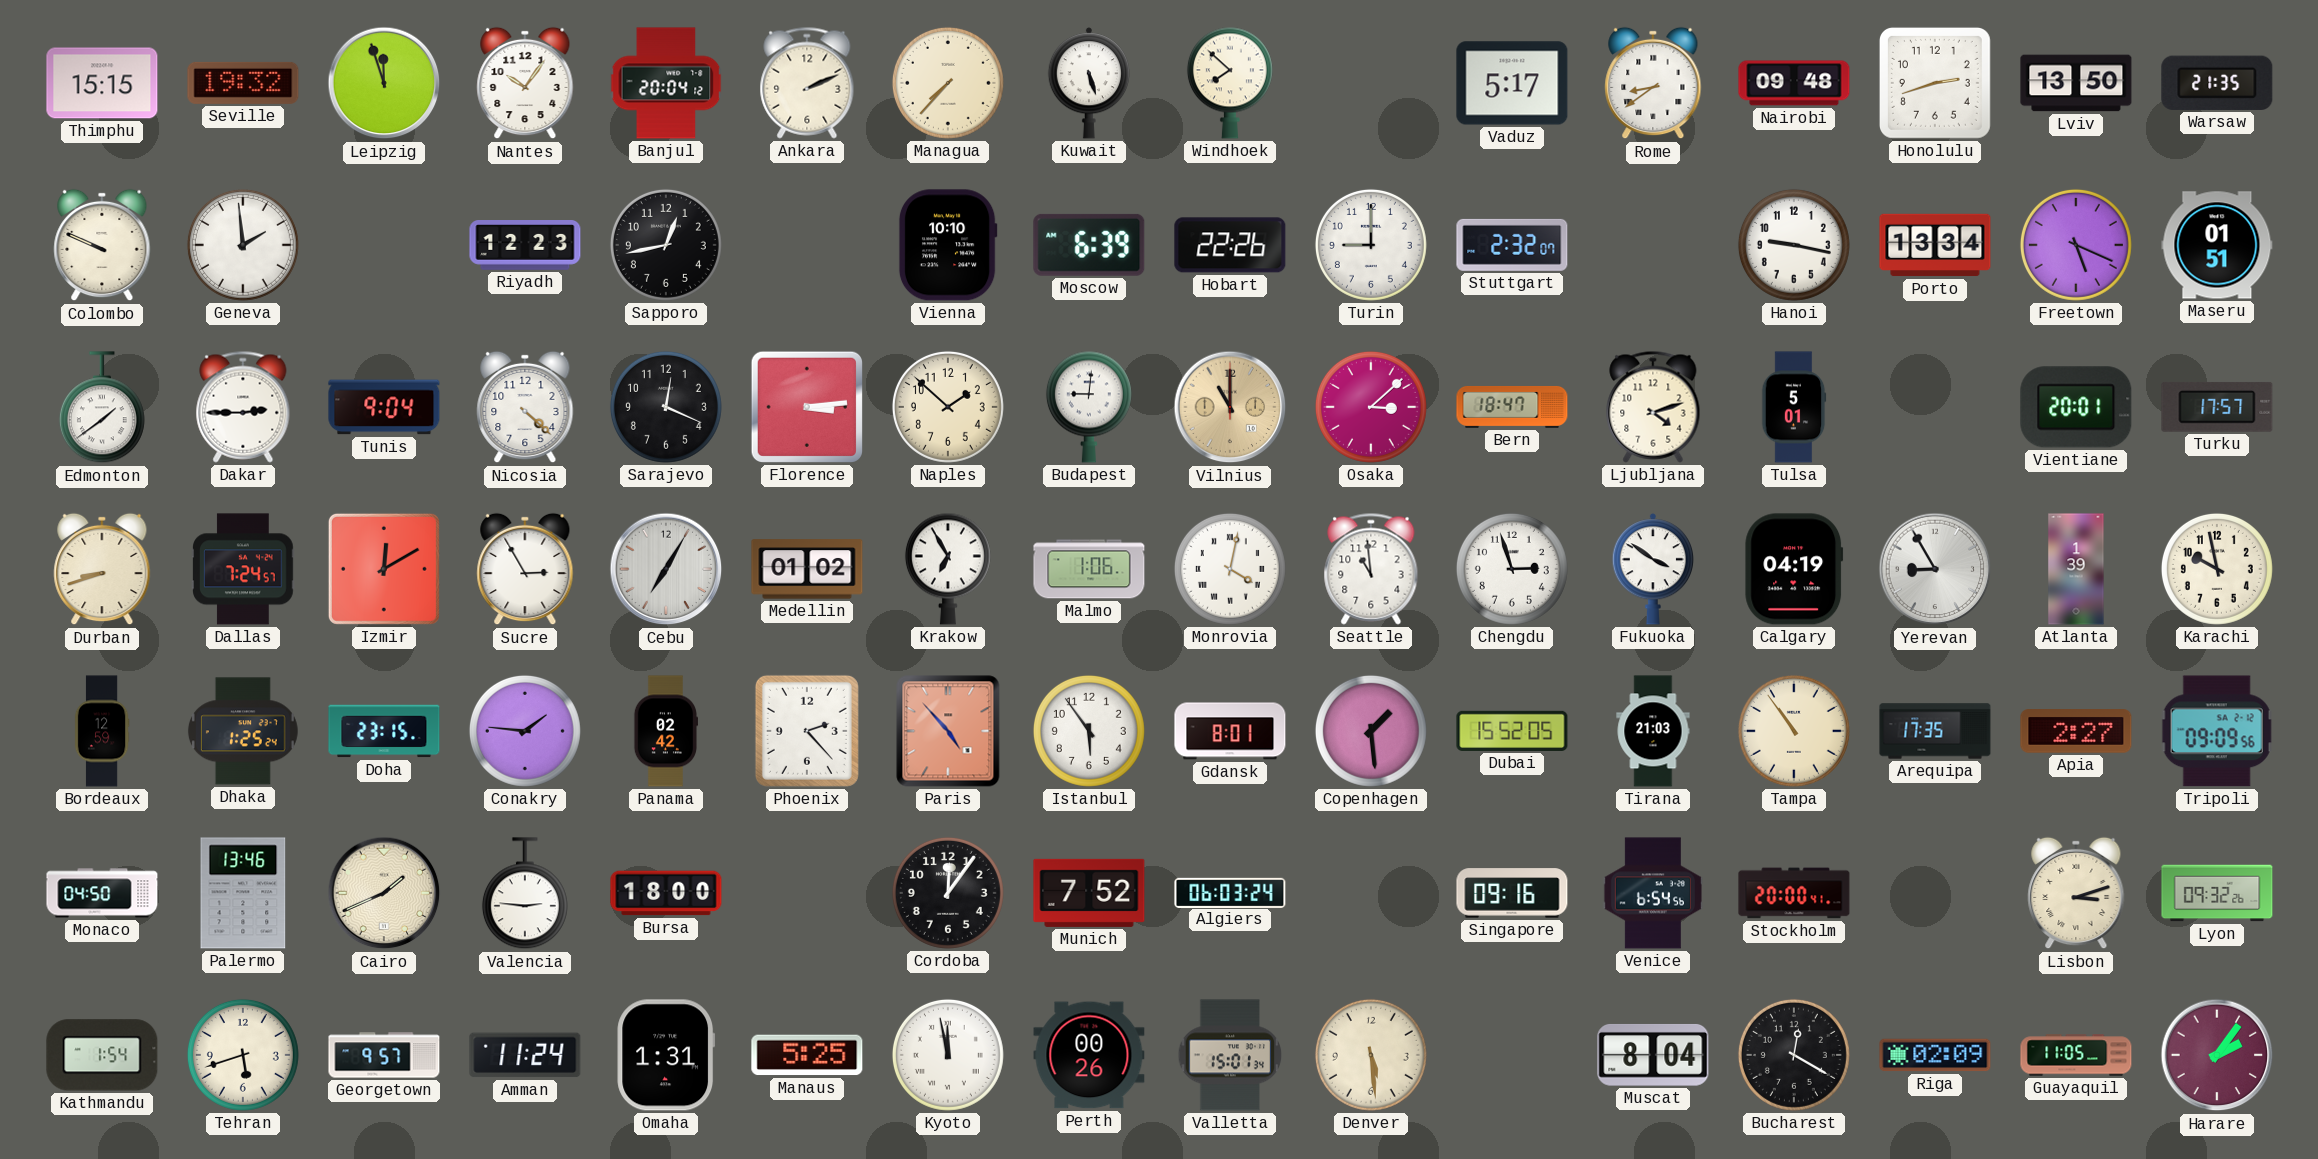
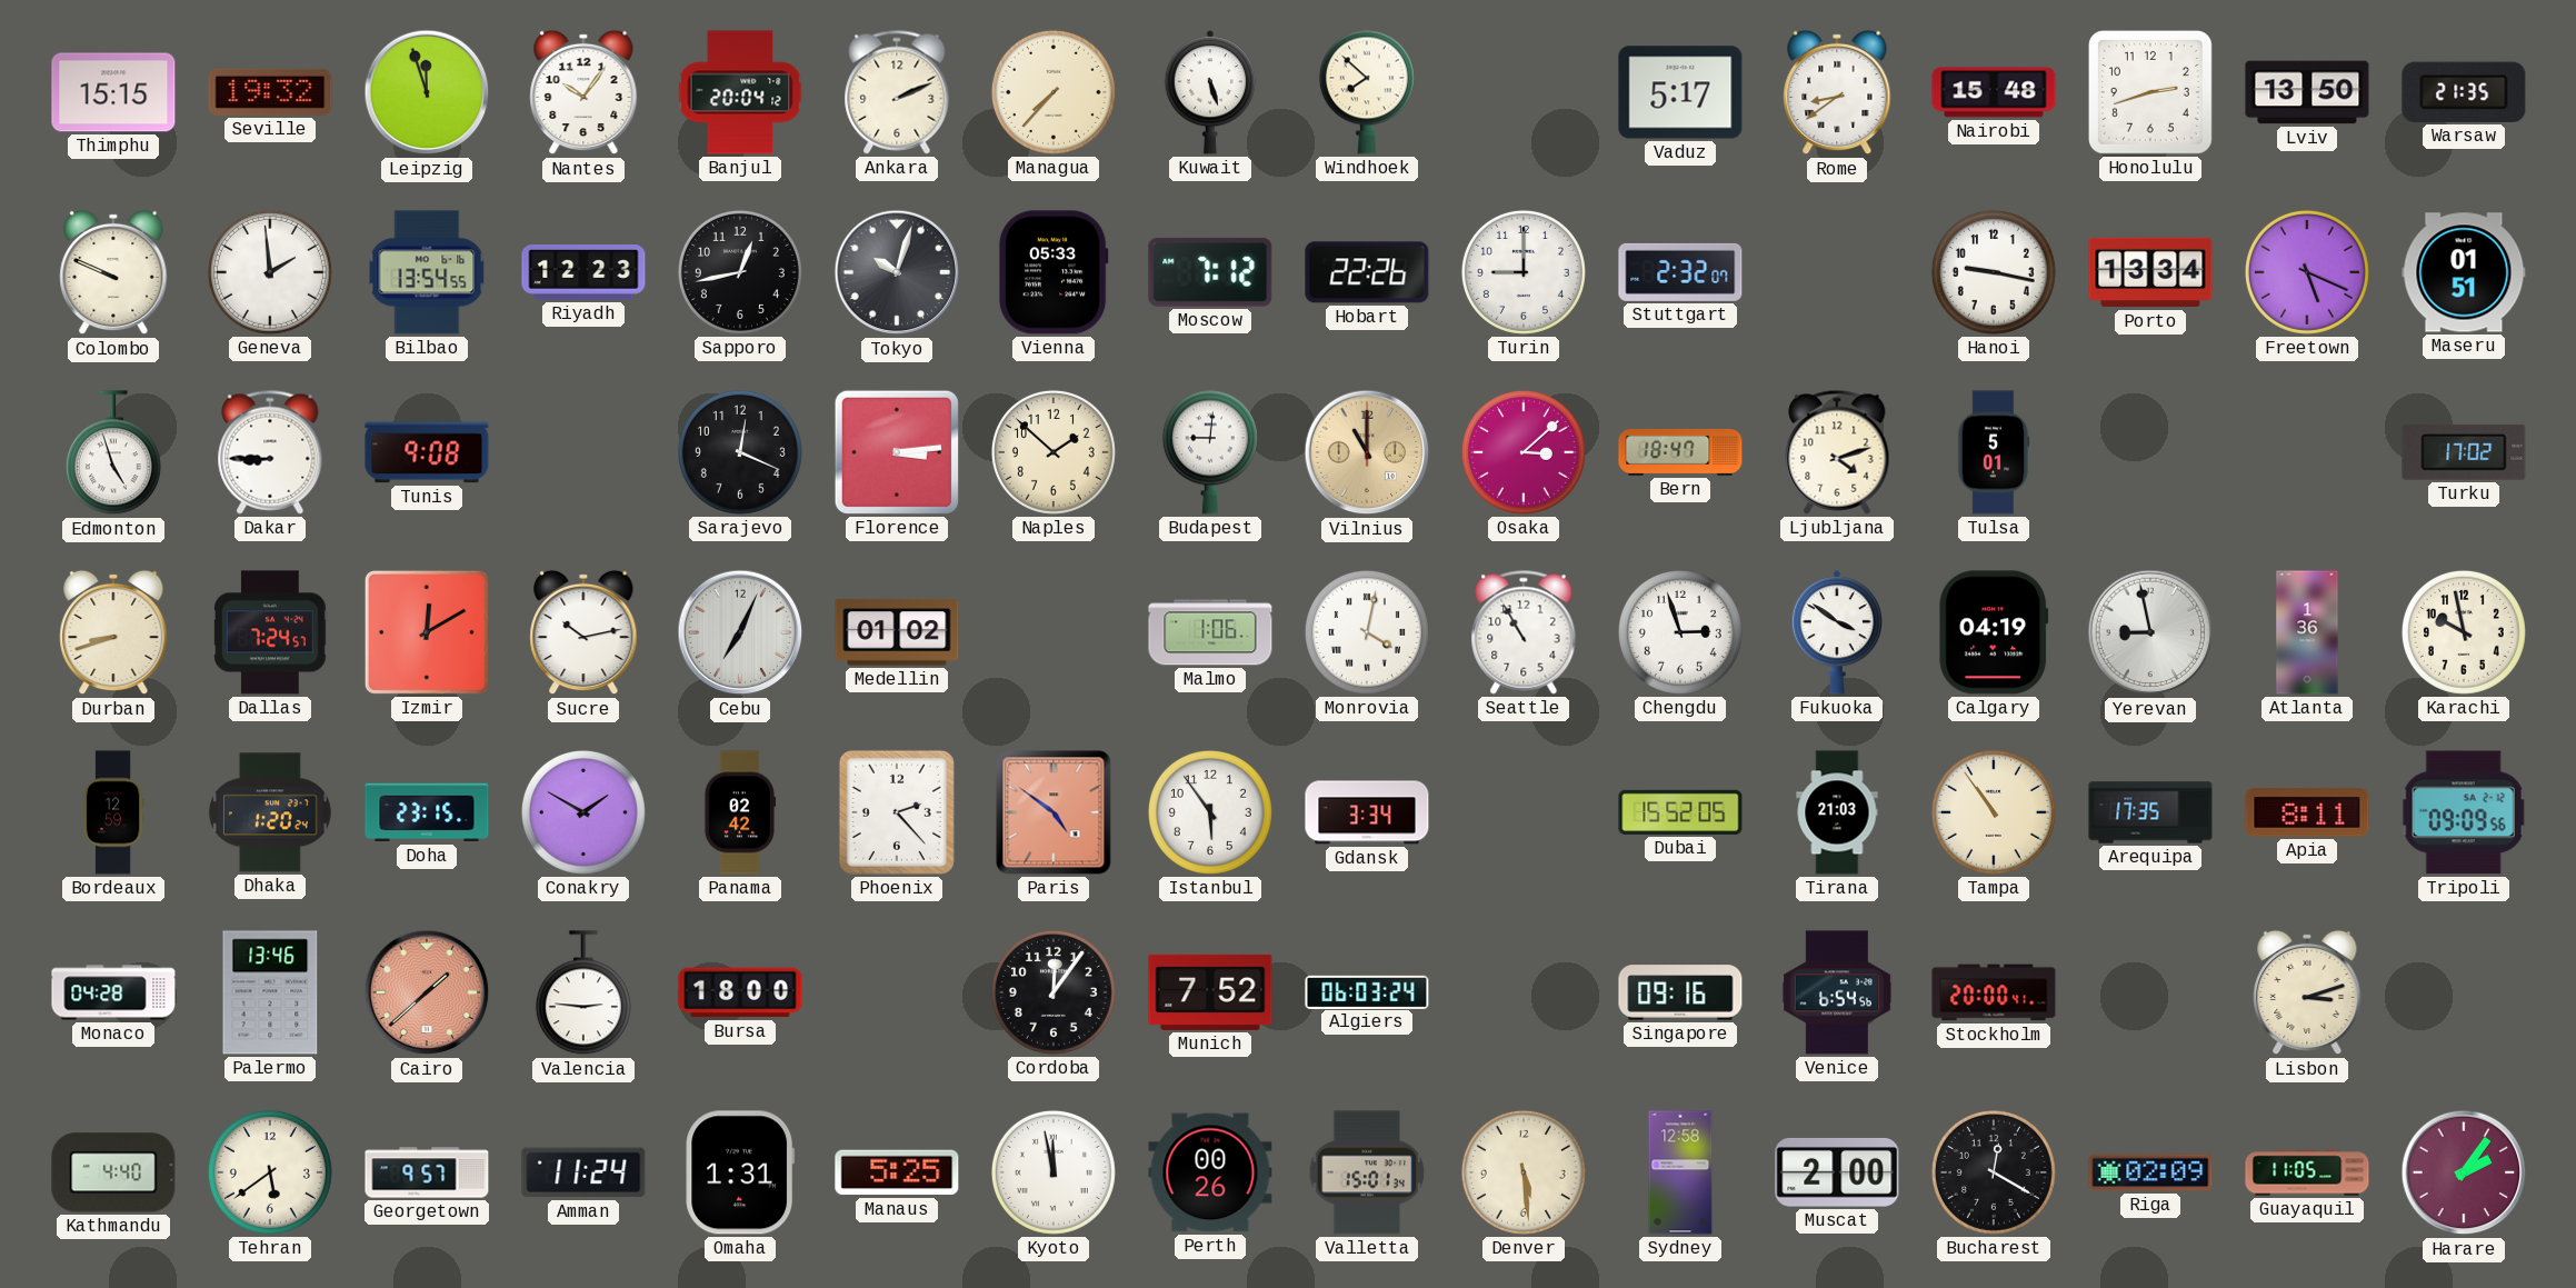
Nairobi: 09:48 -> 15:48
Bilbao: none -> 13:54
Tokyo: none -> 10:03
Vienna: 10:10 -> 05:33
Moscow: 6:39 -> 7:12
Edmonton: 1:39 -> 4:57
Dakar: 2:45 -> 8:45
Tunis: 9:04 -> 9:08
Nicosia: 4:22 -> none
Vientiane: 20:01 -> none
Turku: 17:57 -> 17:02
Sucre: 2:55 -> 10:13
Cebu: 7:05 -> 7:04
Krakow: 6:55 -> none
Seattle: 10:59 -> 10:55
Yerevan: 8:55 -> 8:58
Atlanta: 1:39 -> 1:36
Dhaka: 1:25 -> 1:20
Conakry: 1:46 -> 1:50
Paris: 4:53 -> 4:51
Gdansk: 8:01 -> 3:34
Copenhagen: 1:29 -> none
Apia: 2:27 -> 8:11
Monaco: 04:50 -> 04:28
Cairo: 1:41 -> 1:38
Cairo dial: cream -> salmon
Lyon: 09:32 -> none
Kathmandu: 1:54 -> 4:40
Tehran: 5:42 -> 5:39
Sydney: none -> 12:58
Muscat: 8:04 -> 2:00
